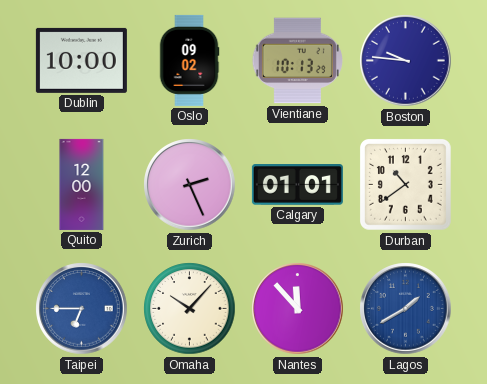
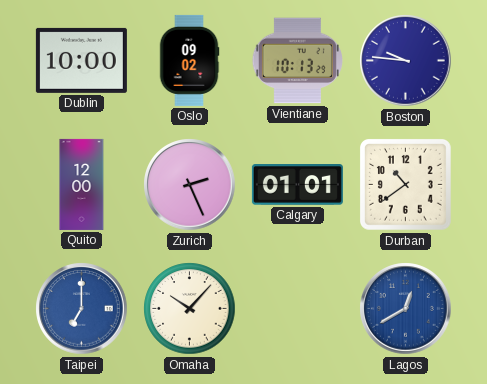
Taipei: 6:45 -> 7:00
Nantes: 11:53 -> none
Lagos: 1:40 -> 12:40
